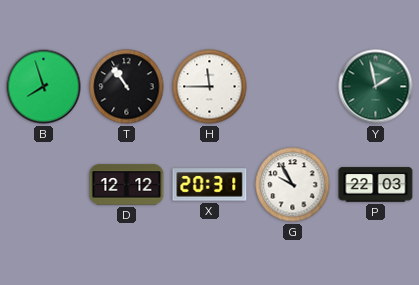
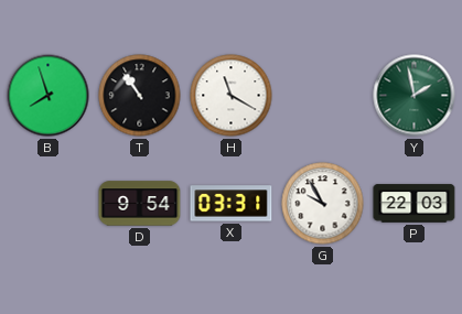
H: 11:45 -> 11:20
D: 12:12 -> 9:54
X: 20:31 -> 03:31
